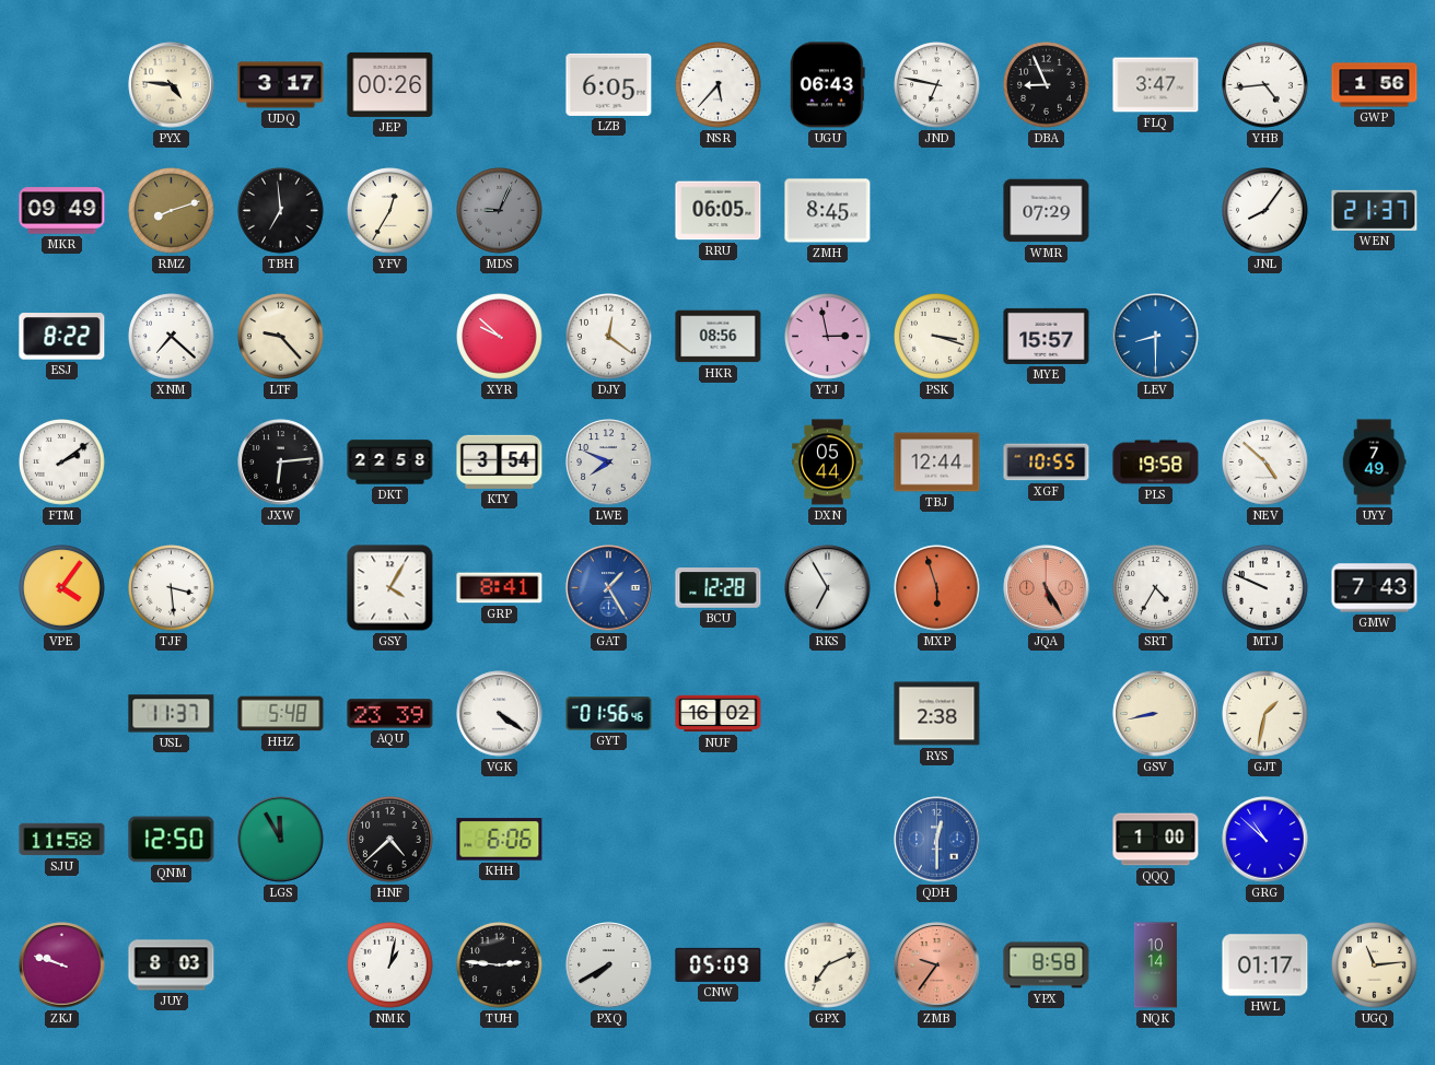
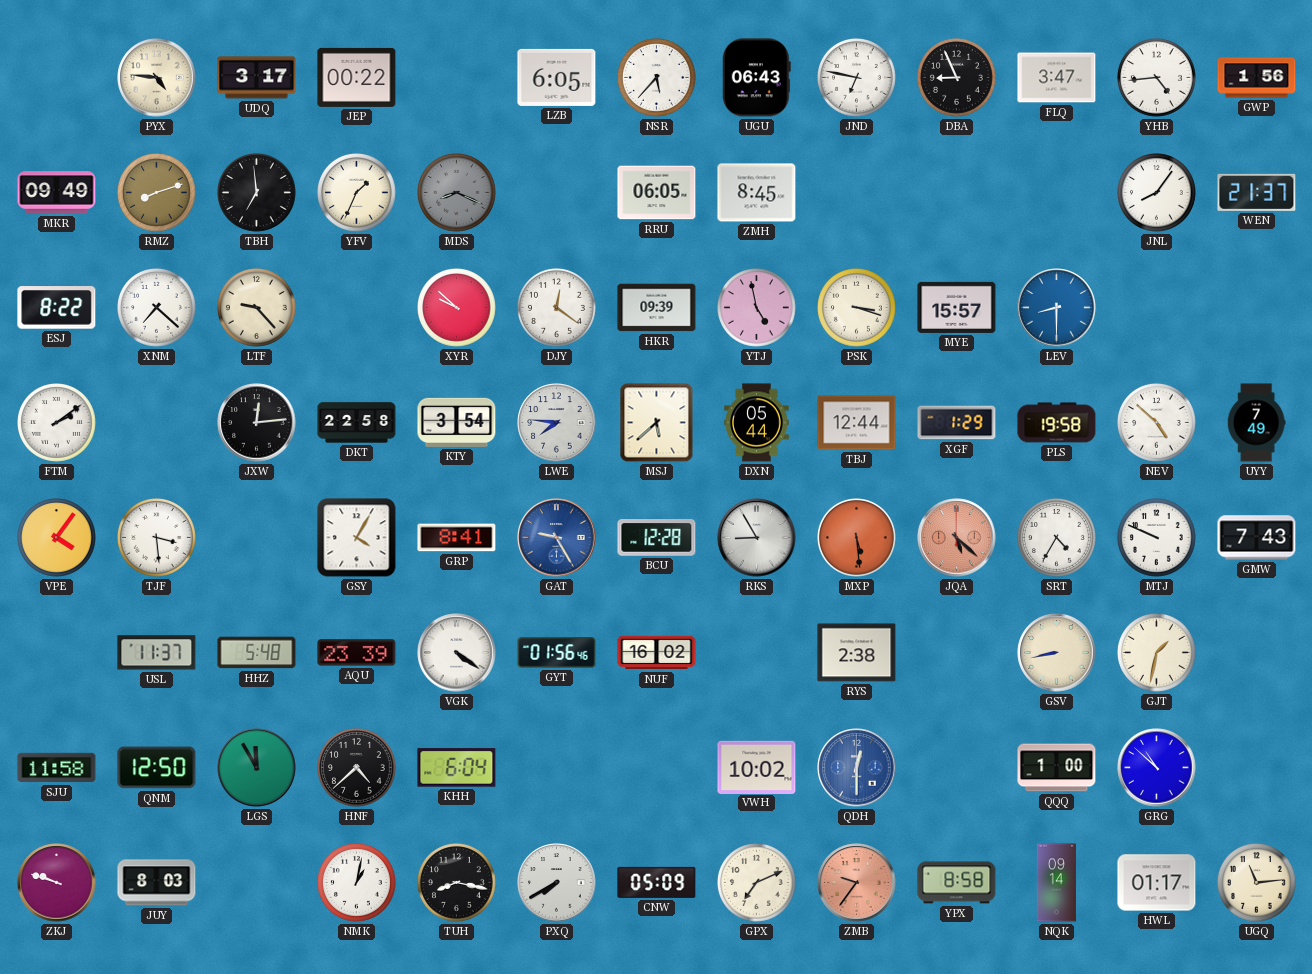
JEP: 00:26 -> 00:22
YFV: 12:35 -> 1:34
MDS: 9:04 -> 8:19
WMR: 07:29 -> none
HKR: 08:56 -> 09:39
YTJ: 2:58 -> 4:58
JXW: 6:14 -> 12:14
LWE: 7:49 -> 7:46
MSJ: none -> 5:38
XGF: 10:55 -> 1:29
GAT: 1:25 -> 9:25
RKS: 6:55 -> 8:55
MXP: 5:57 -> 5:29
JQA: 5:25 -> 5:22
KHH: 6:06 -> 6:04
VWH: none -> 10:02
TUH: 2:46 -> 8:17
NQK: 10:14 -> 09:14
